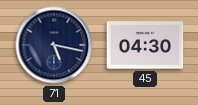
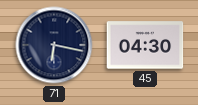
71: 5:17 -> 6:17
